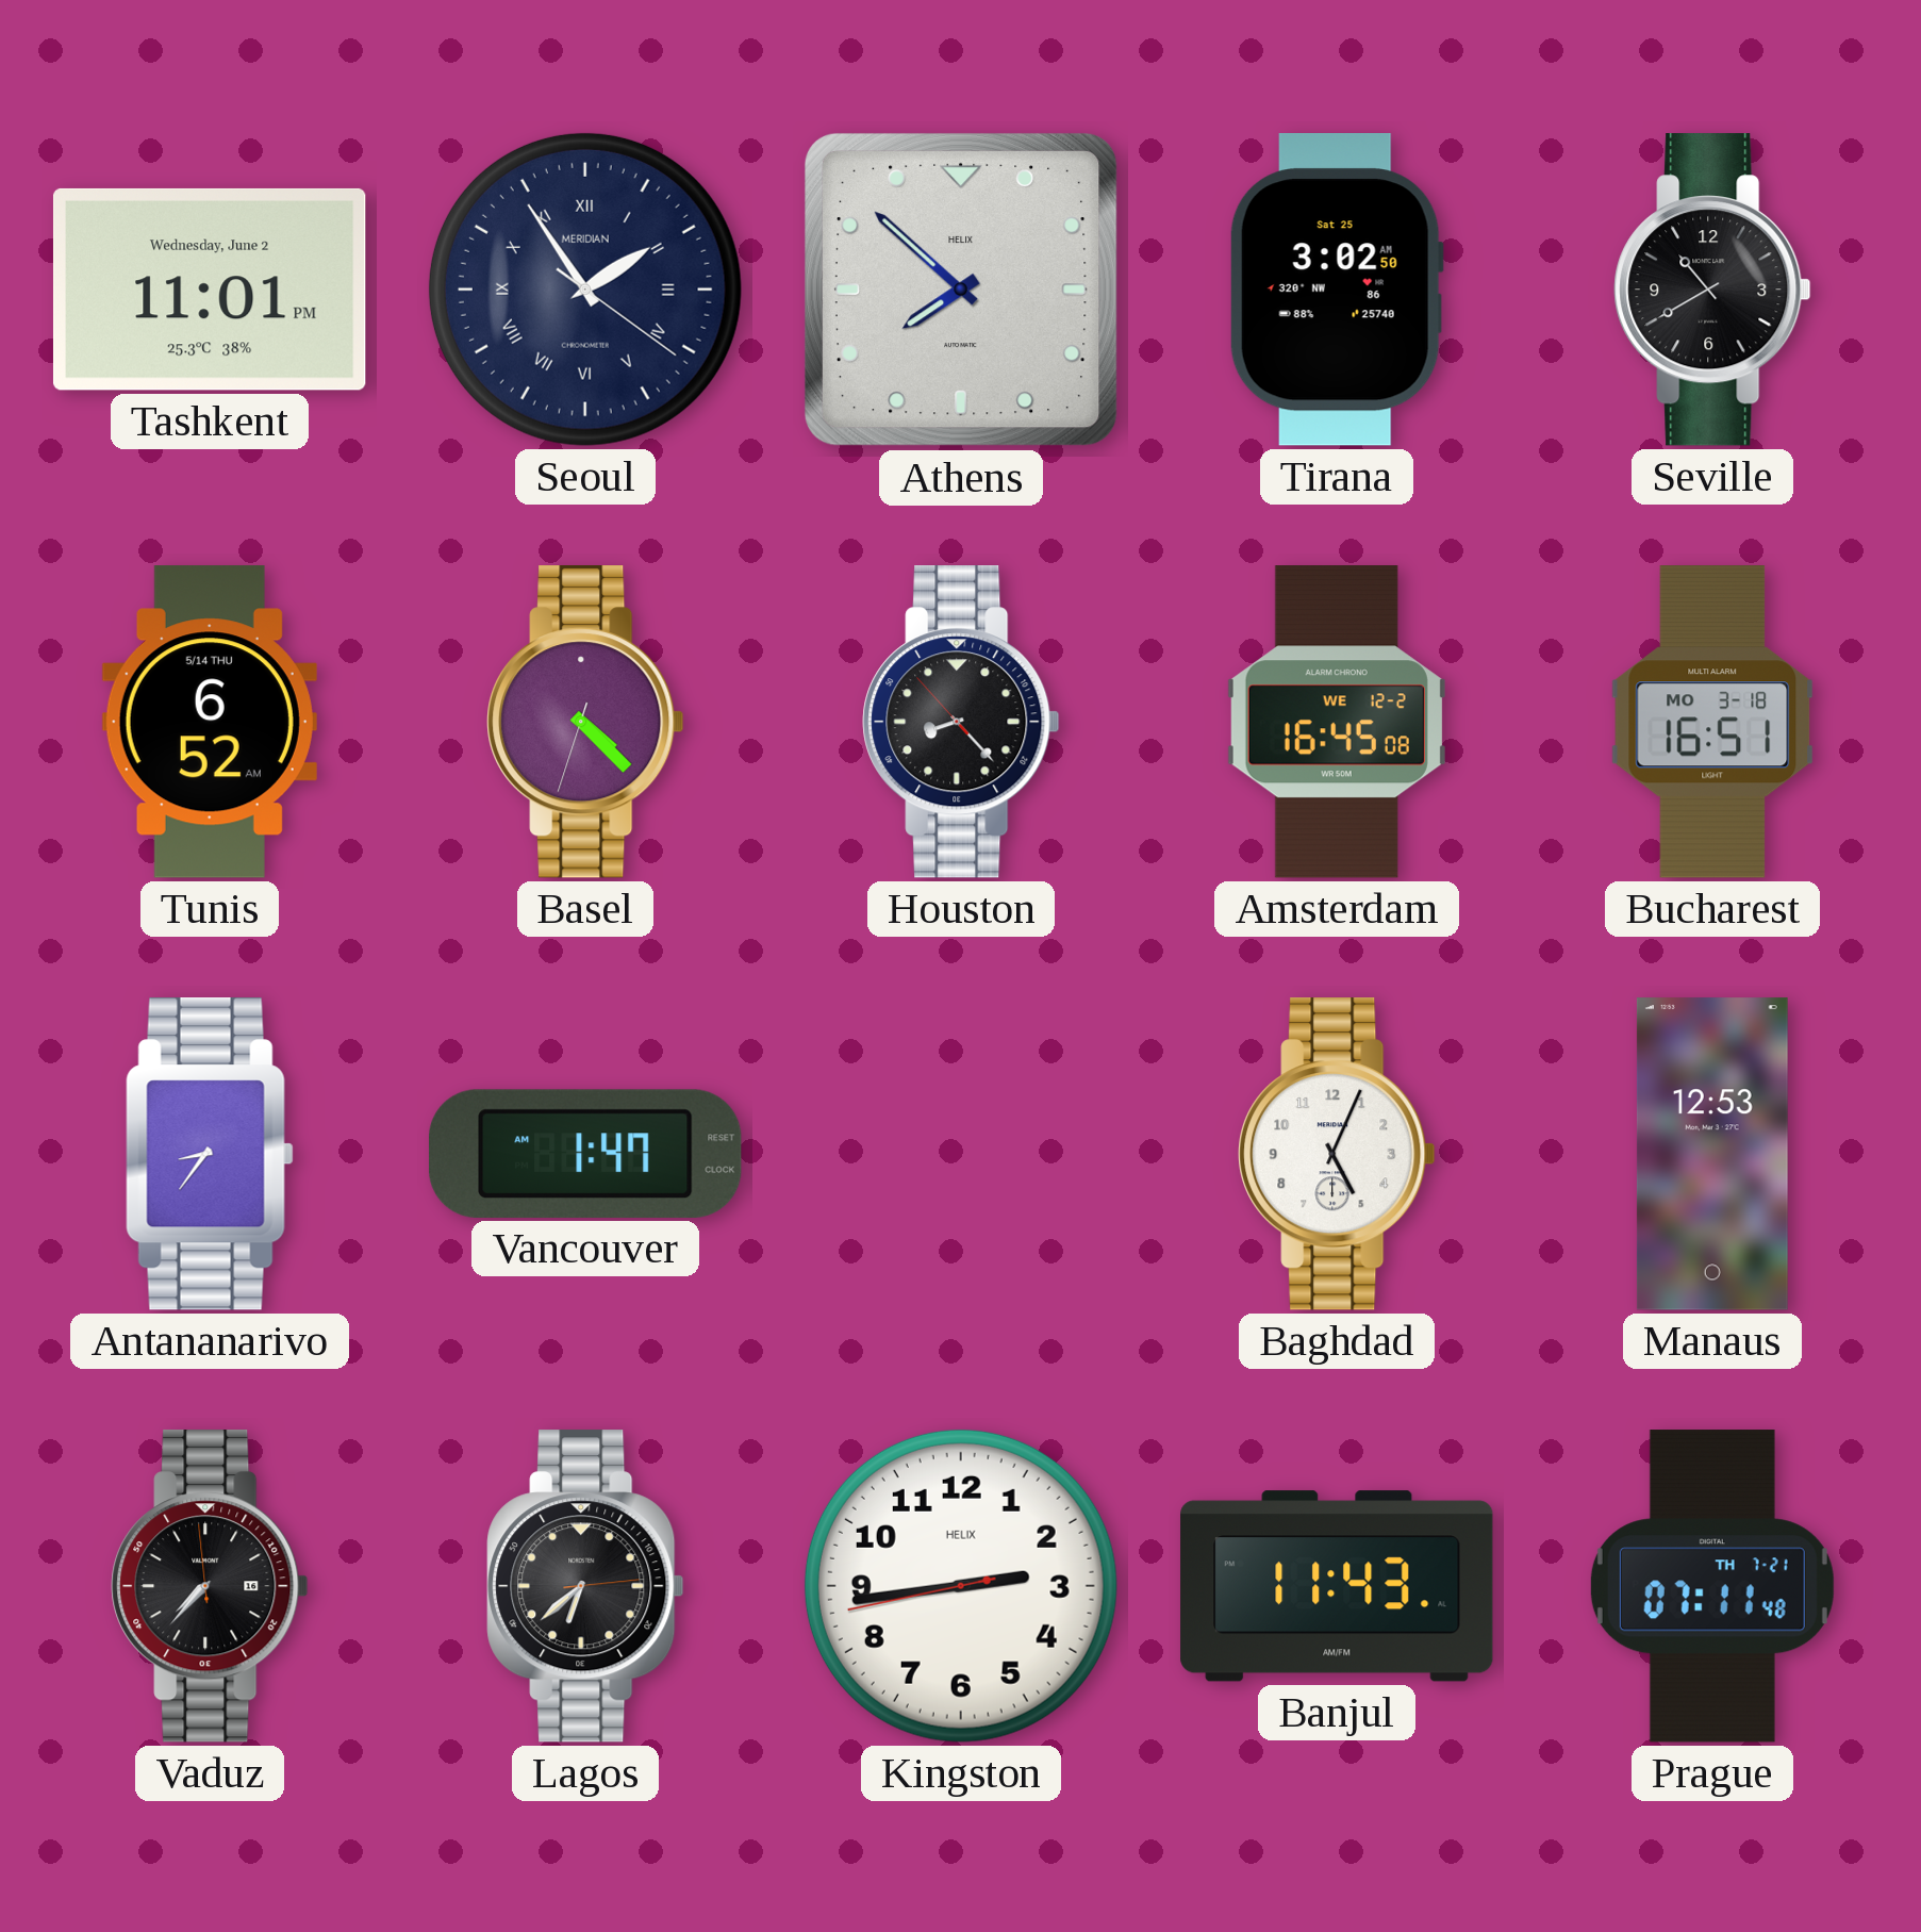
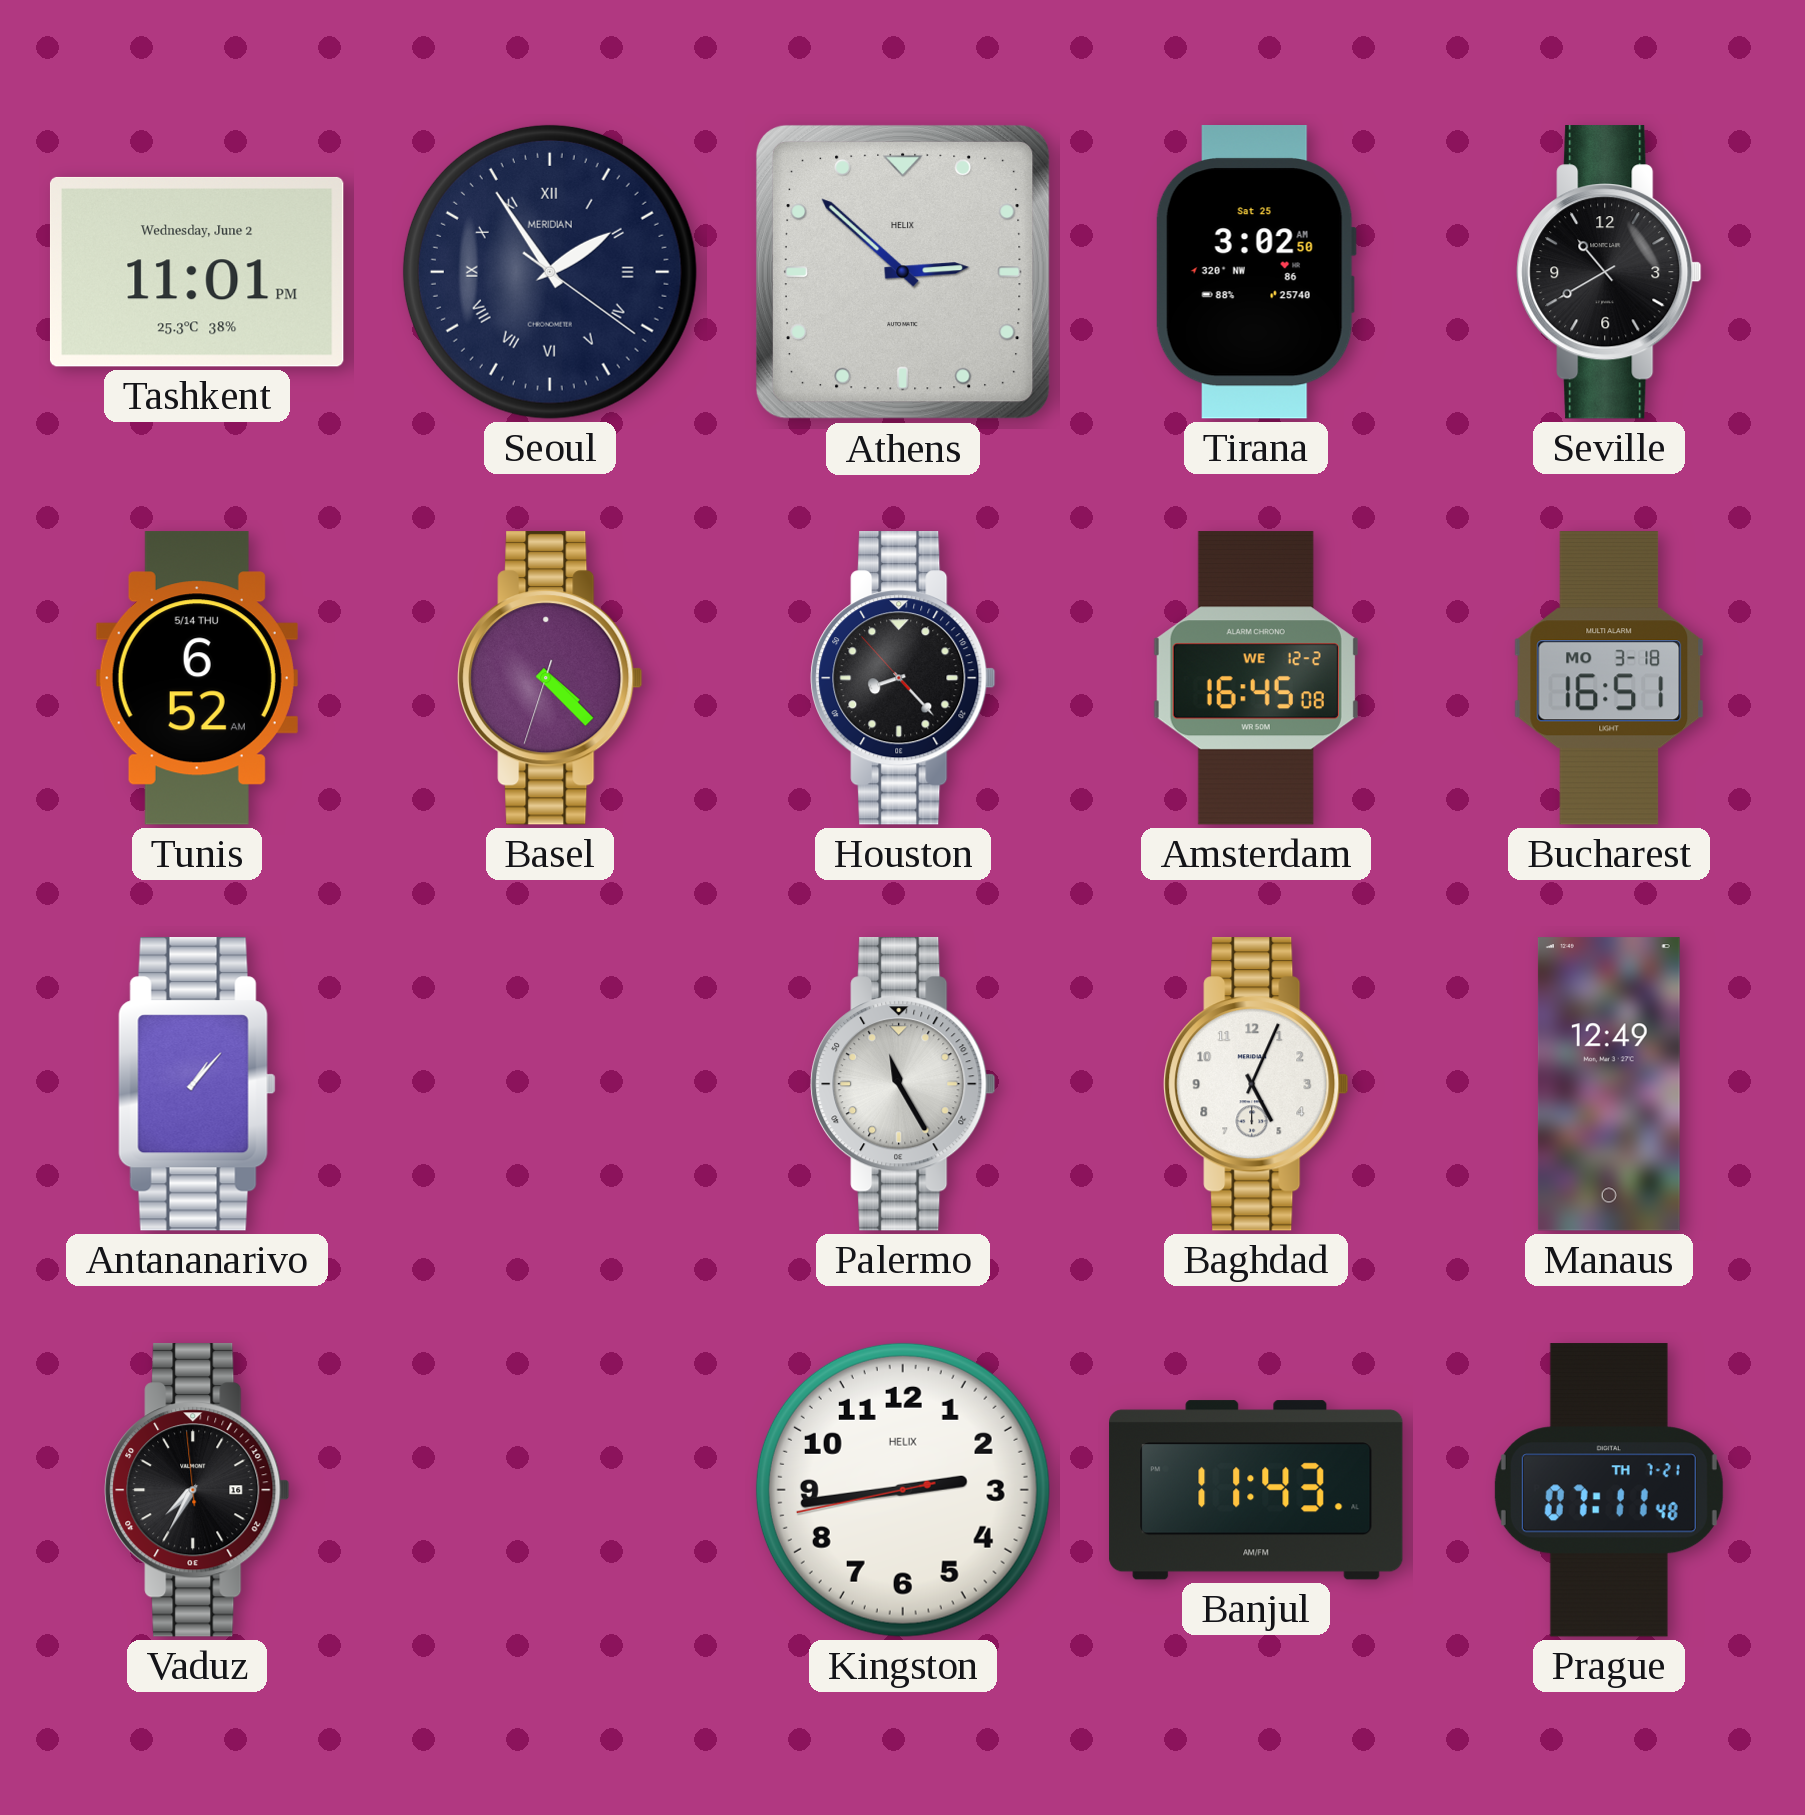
Athens: 7:52 -> 2:52
Antananarivo: 8:36 -> 1:07
Vancouver: 1:47 -> none
Palermo: none -> 11:25
Manaus: 12:53 -> 12:49
Vaduz: 7:36 -> 7:34
Lagos: 6:38 -> none
